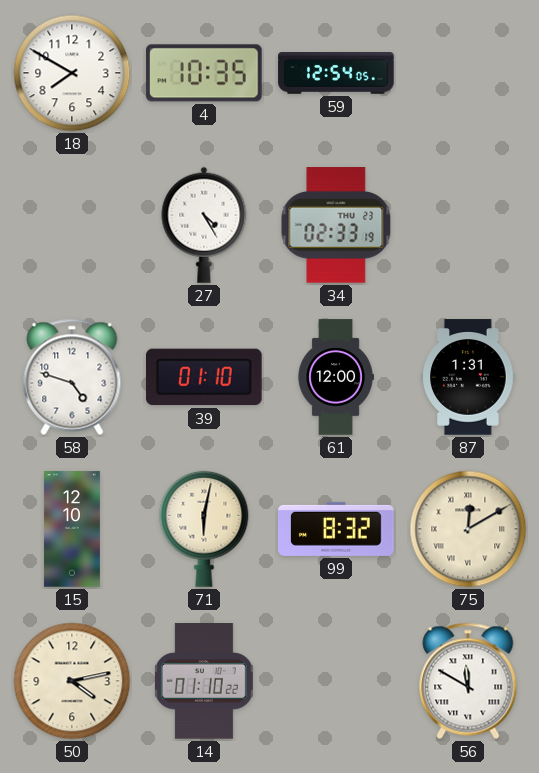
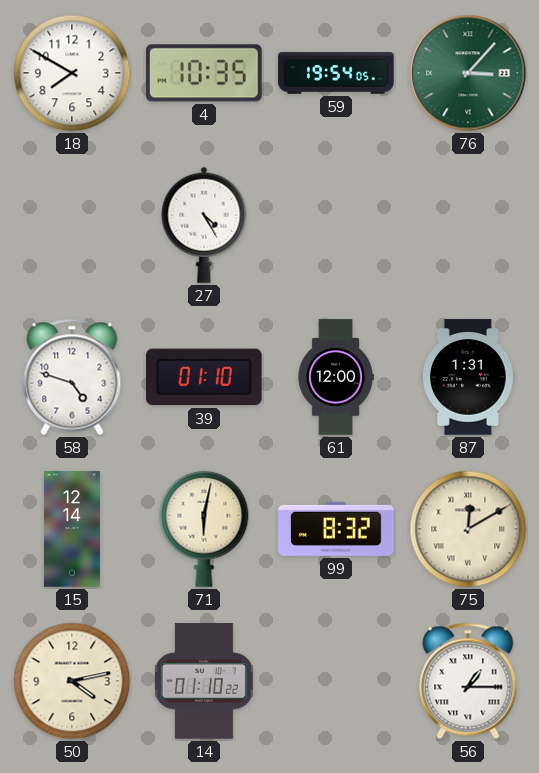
59: 12:54 -> 19:54
76: none -> 3:07
34: 02:33 -> none
15: 12:10 -> 12:14
56: 11:50 -> 1:15
